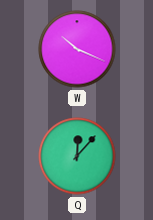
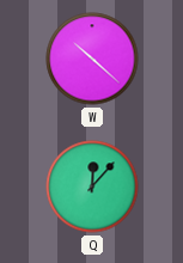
W: 10:19 -> 10:22
